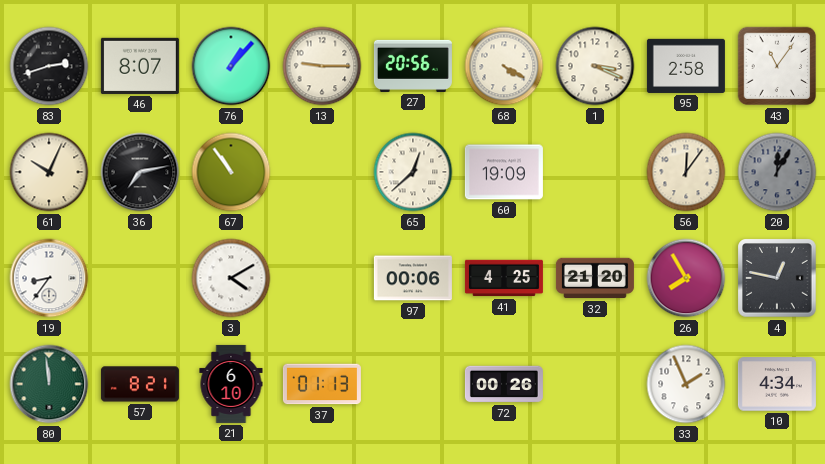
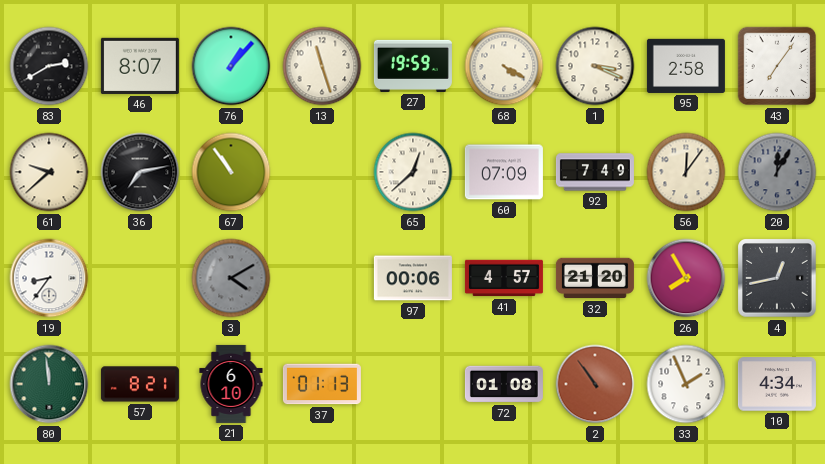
83: 2:42 -> 2:40
13: 9:15 -> 11:27
27: 20:56 -> 19:59
43: 11:06 -> 7:06
61: 10:04 -> 9:38
60: 19:09 -> 07:09
92: none -> 7:49
3 dial: white -> grey
41: 4:25 -> 4:57
4: 12:47 -> 12:43
72: 00:26 -> 01:08
2: none -> 10:54
